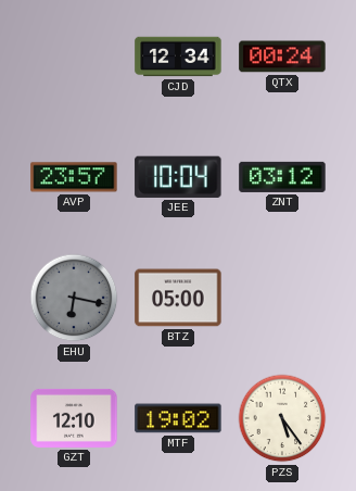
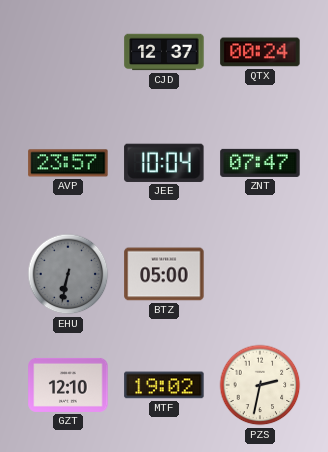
CJD: 12:34 -> 12:37
ZNT: 03:12 -> 07:47
EHU: 6:17 -> 6:32
PZS: 5:24 -> 2:32
